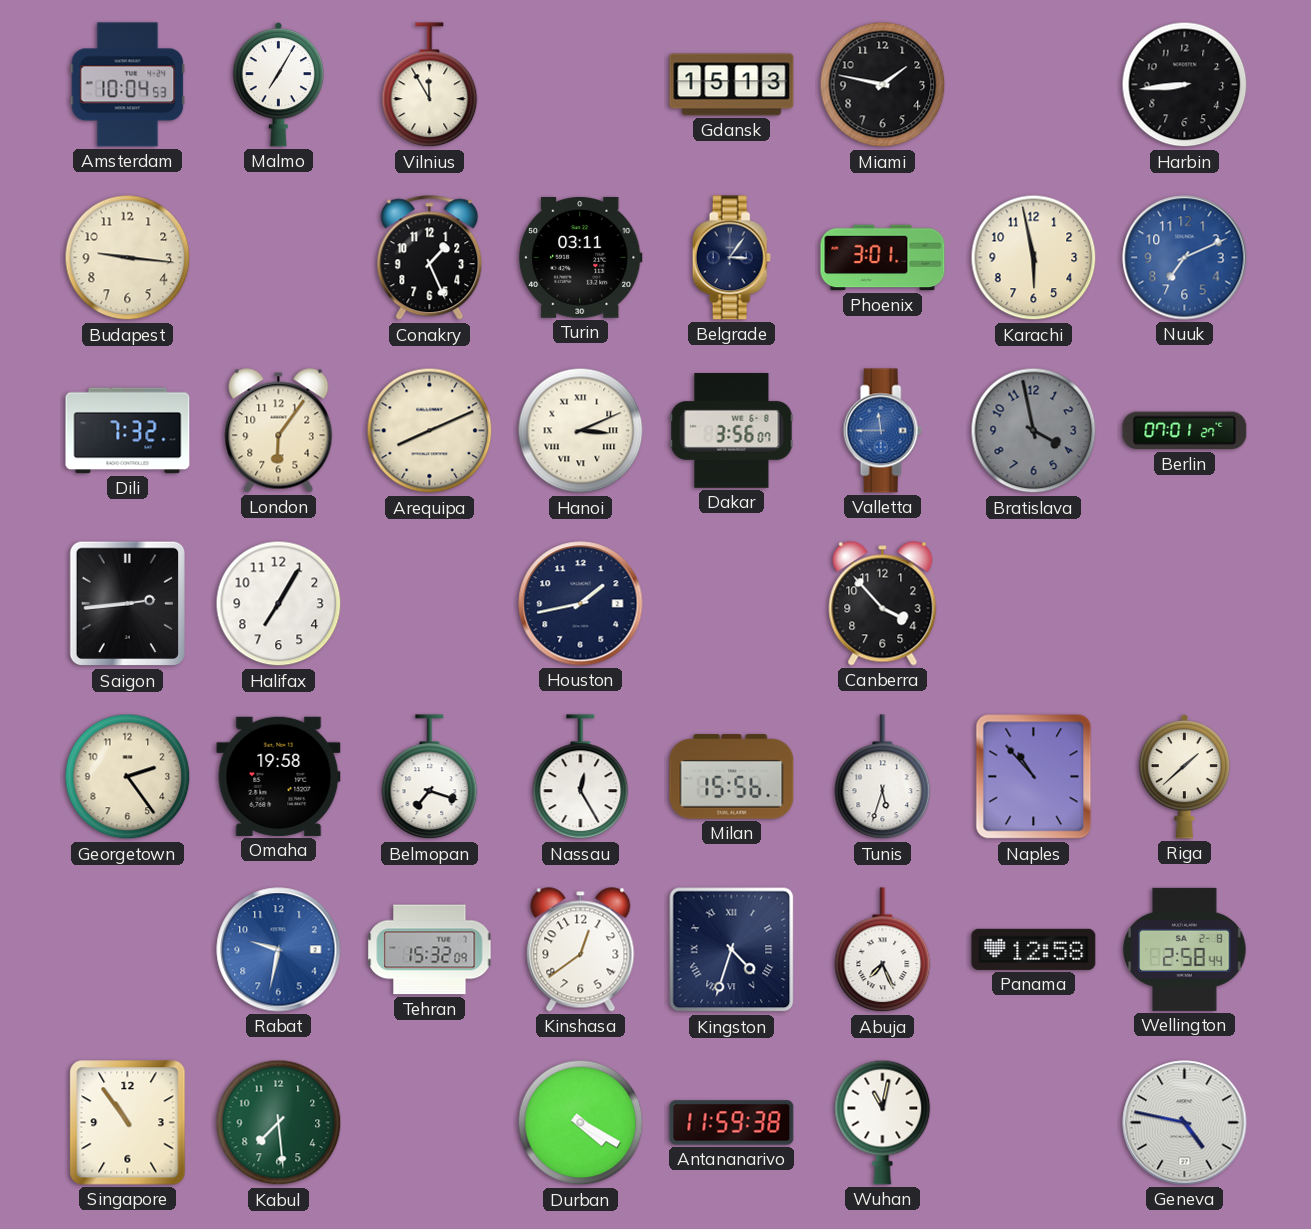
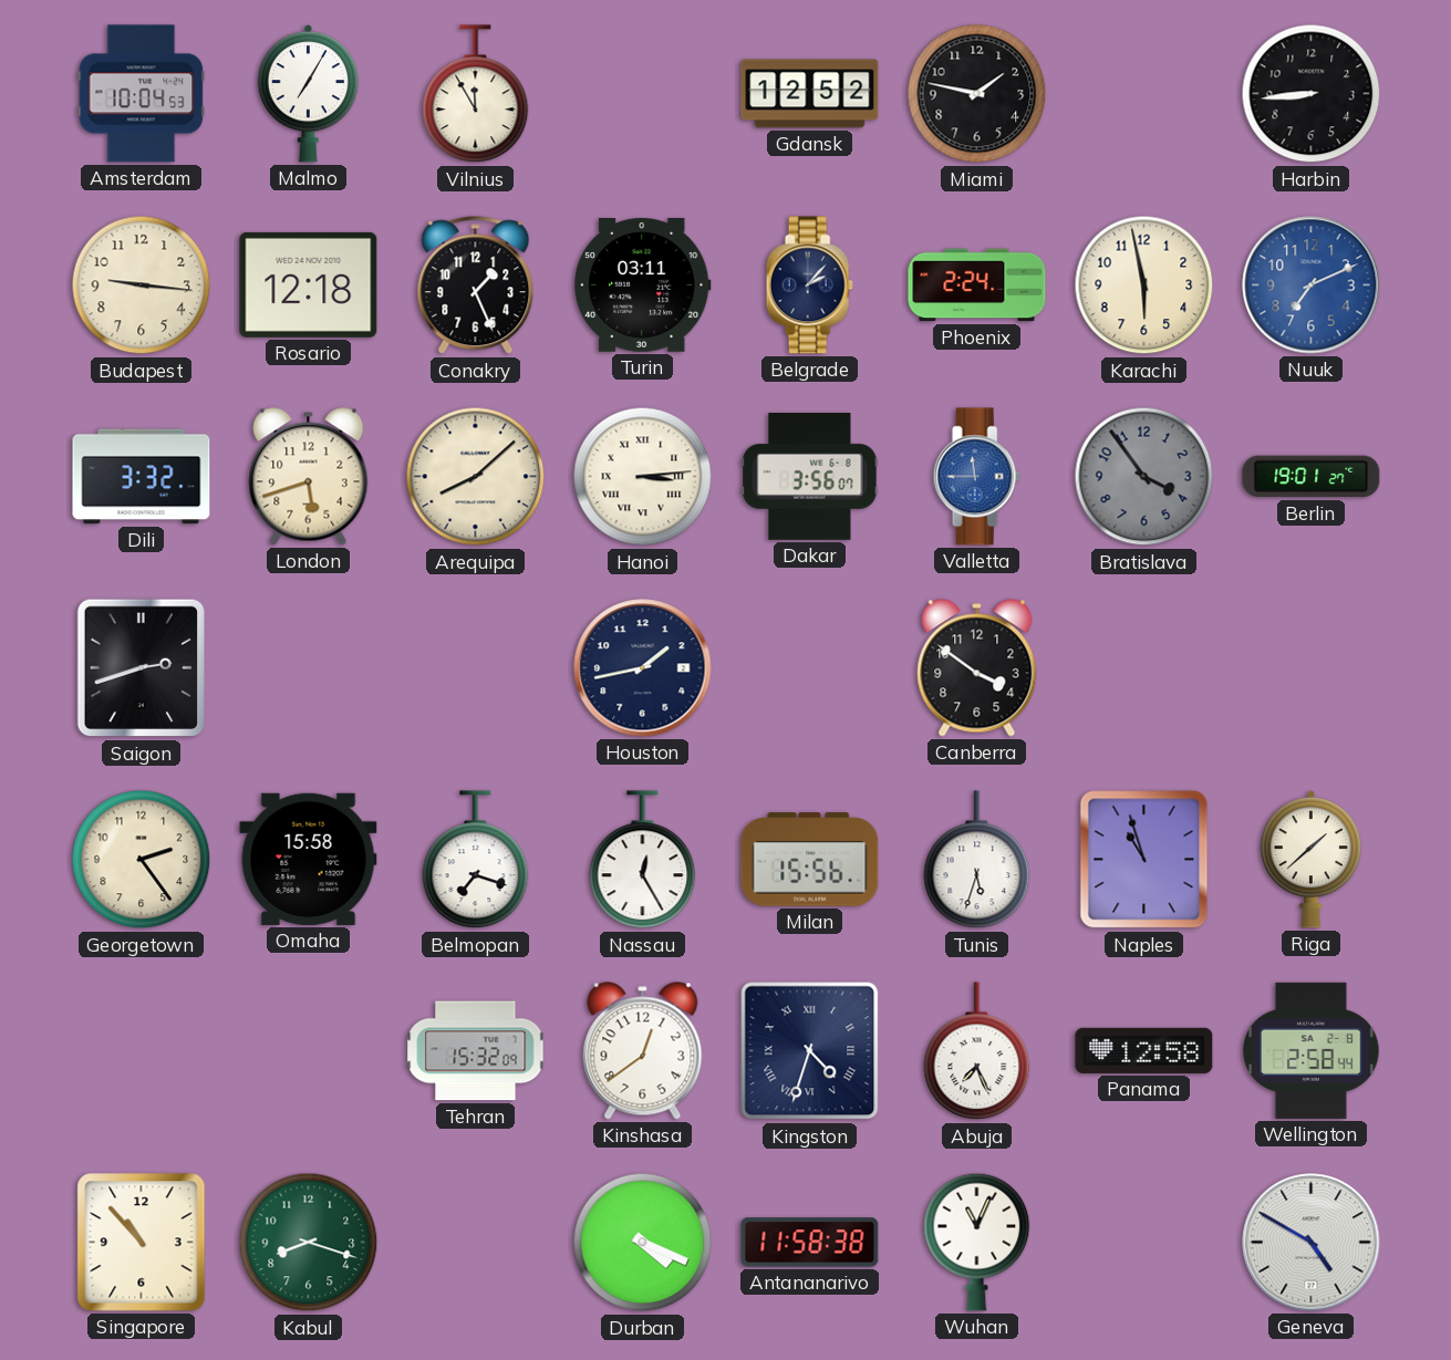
Gdansk: 15:13 -> 12:52
Rosario: none -> 12:18
Belgrade: 3:06 -> 2:07
Phoenix: 3:01 -> 2:24
Dili: 7:32 -> 3:32
London: 6:06 -> 5:42
Arequipa: 8:11 -> 8:08
Hanoi: 3:11 -> 3:14
Bratislava: 3:58 -> 3:54
Berlin: 07:01 -> 19:01
Saigon: 2:44 -> 2:42
Halifax: 7:05 -> none
Canberra: 3:53 -> 3:51
Omaha: 19:58 -> 15:58
Naples: 10:53 -> 10:57
Rabat: 9:32 -> none
Singapore: 10:54 -> 10:53
Kabul: 7:29 -> 8:18
Durban: 4:20 -> 4:19
Antananarivo: 11:59 -> 11:58
Wuhan: 11:02 -> 11:04
Geneva: 4:47 -> 4:50
